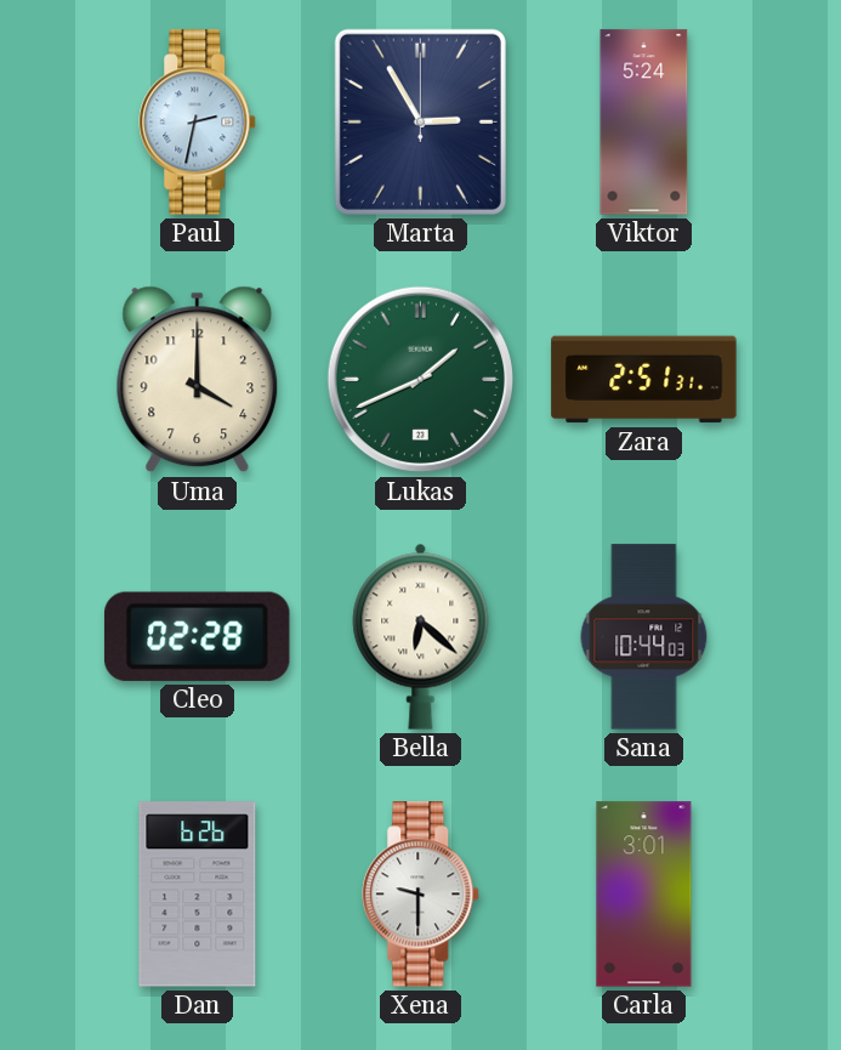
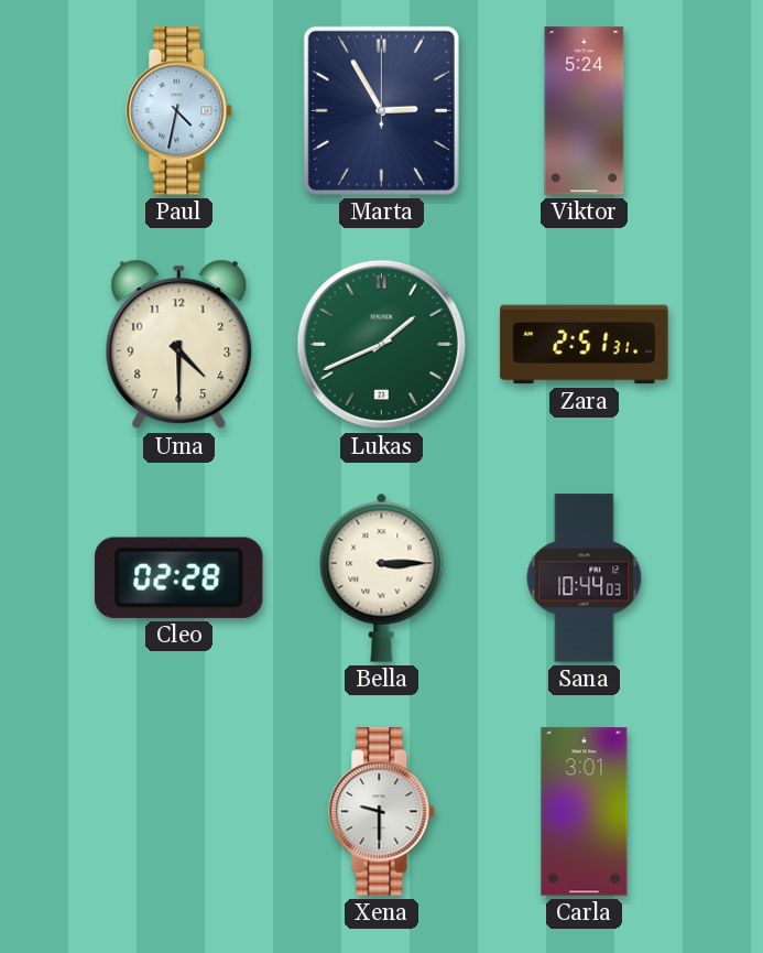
Paul: 2:32 -> 4:32
Uma: 4:00 -> 4:30
Bella: 6:22 -> 3:15
Dan: 6:26 -> none
